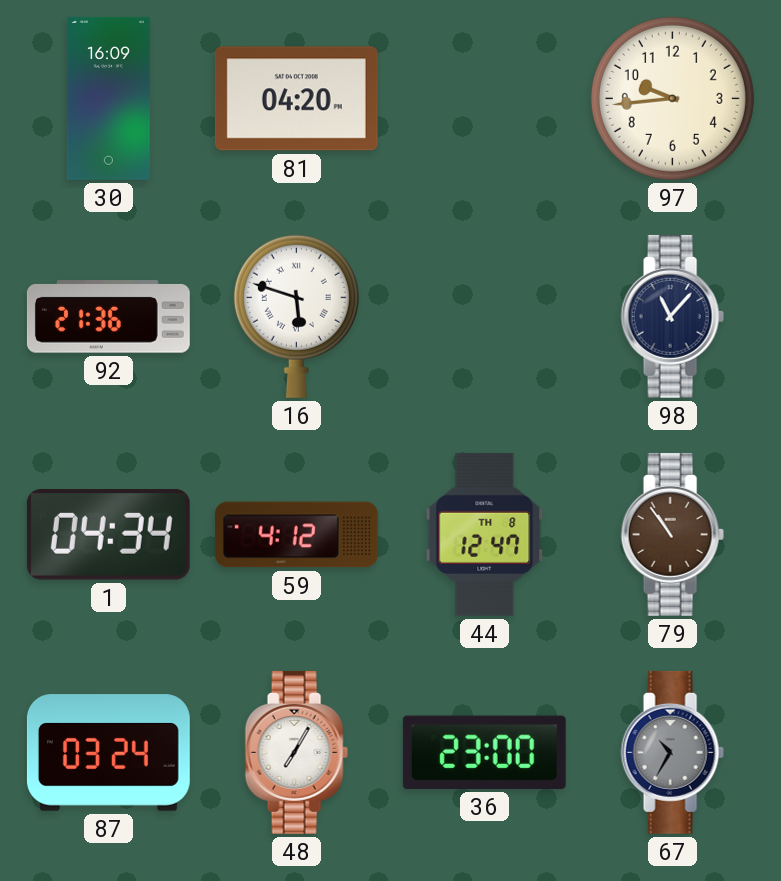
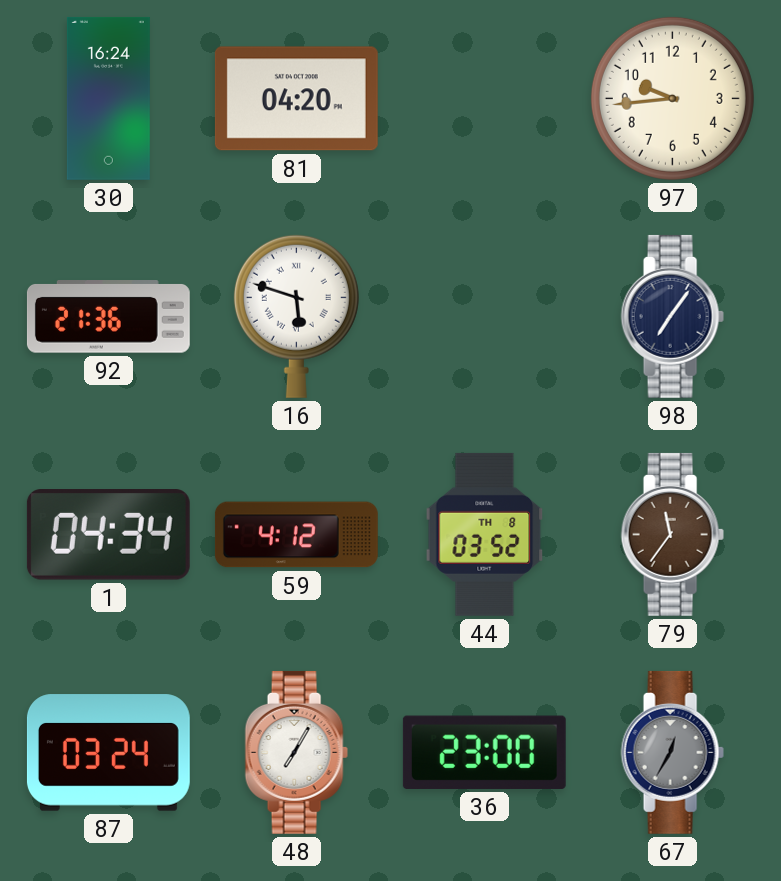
30: 16:09 -> 16:24
98: 11:07 -> 7:06
44: 12:47 -> 03:52
79: 10:54 -> 11:36
67: 10:35 -> 12:35
